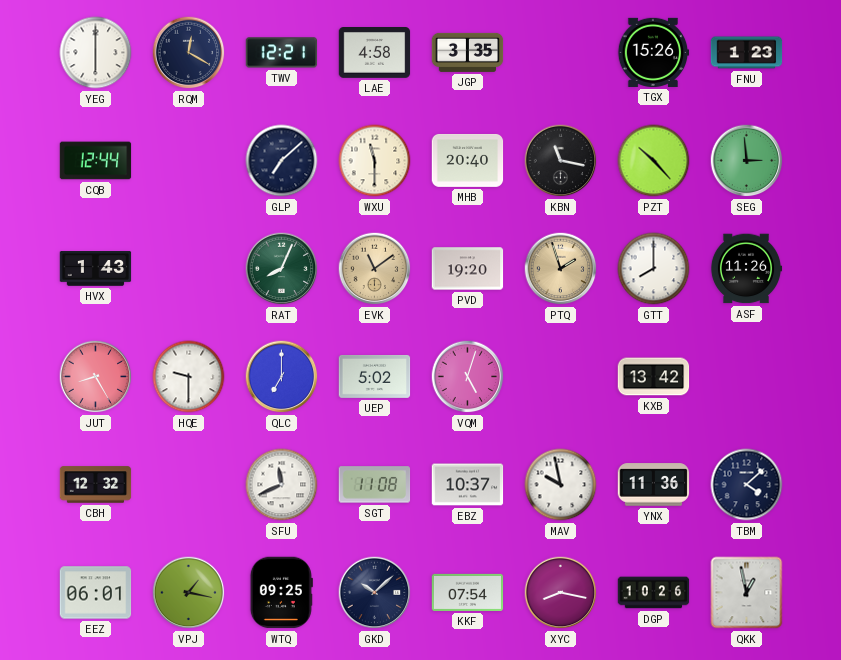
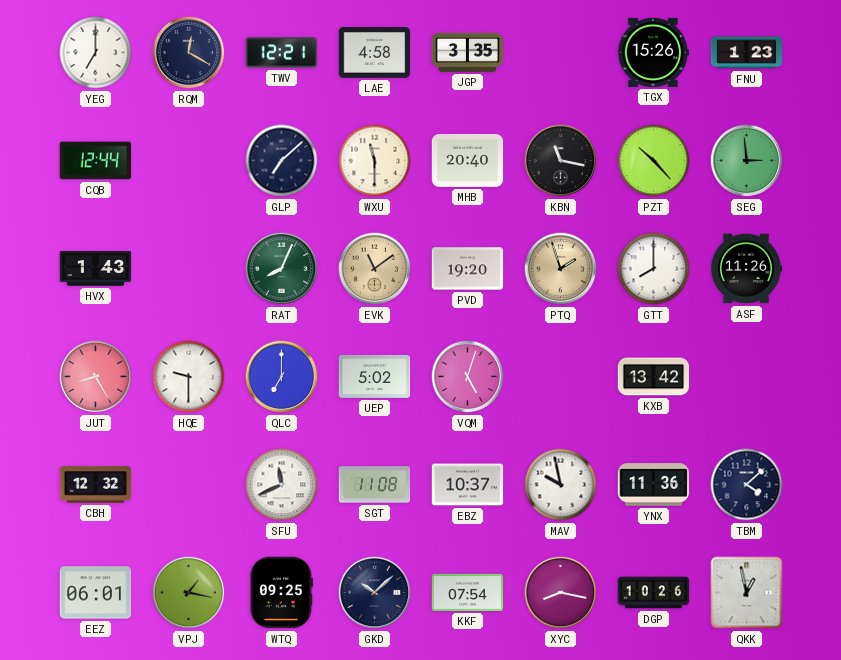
YEG: 6:00 -> 7:00
